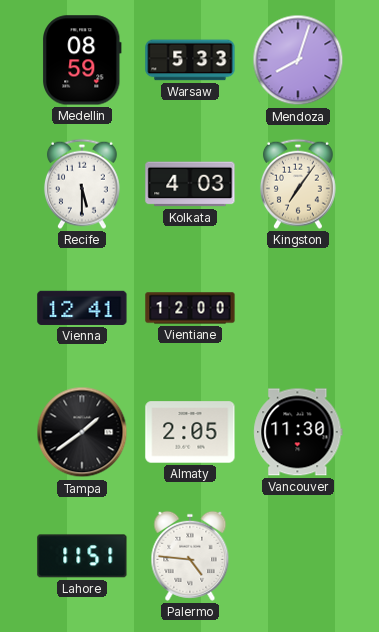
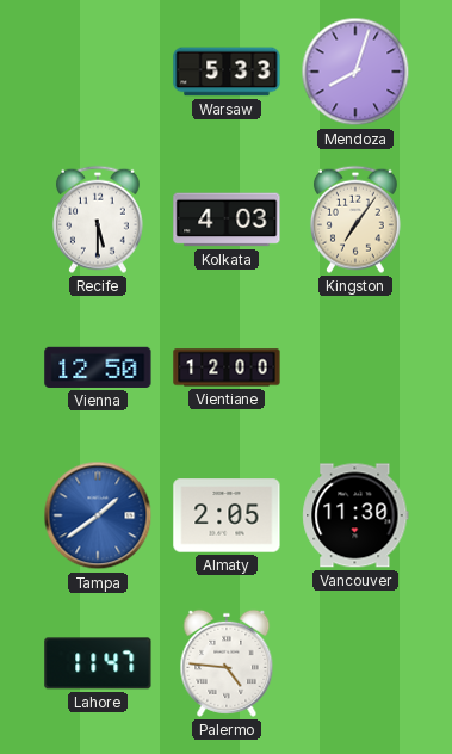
Medellin: 08:59 -> none
Vienna: 12:41 -> 12:50
Tampa dial: black -> blue
Lahore: 11:51 -> 11:47
